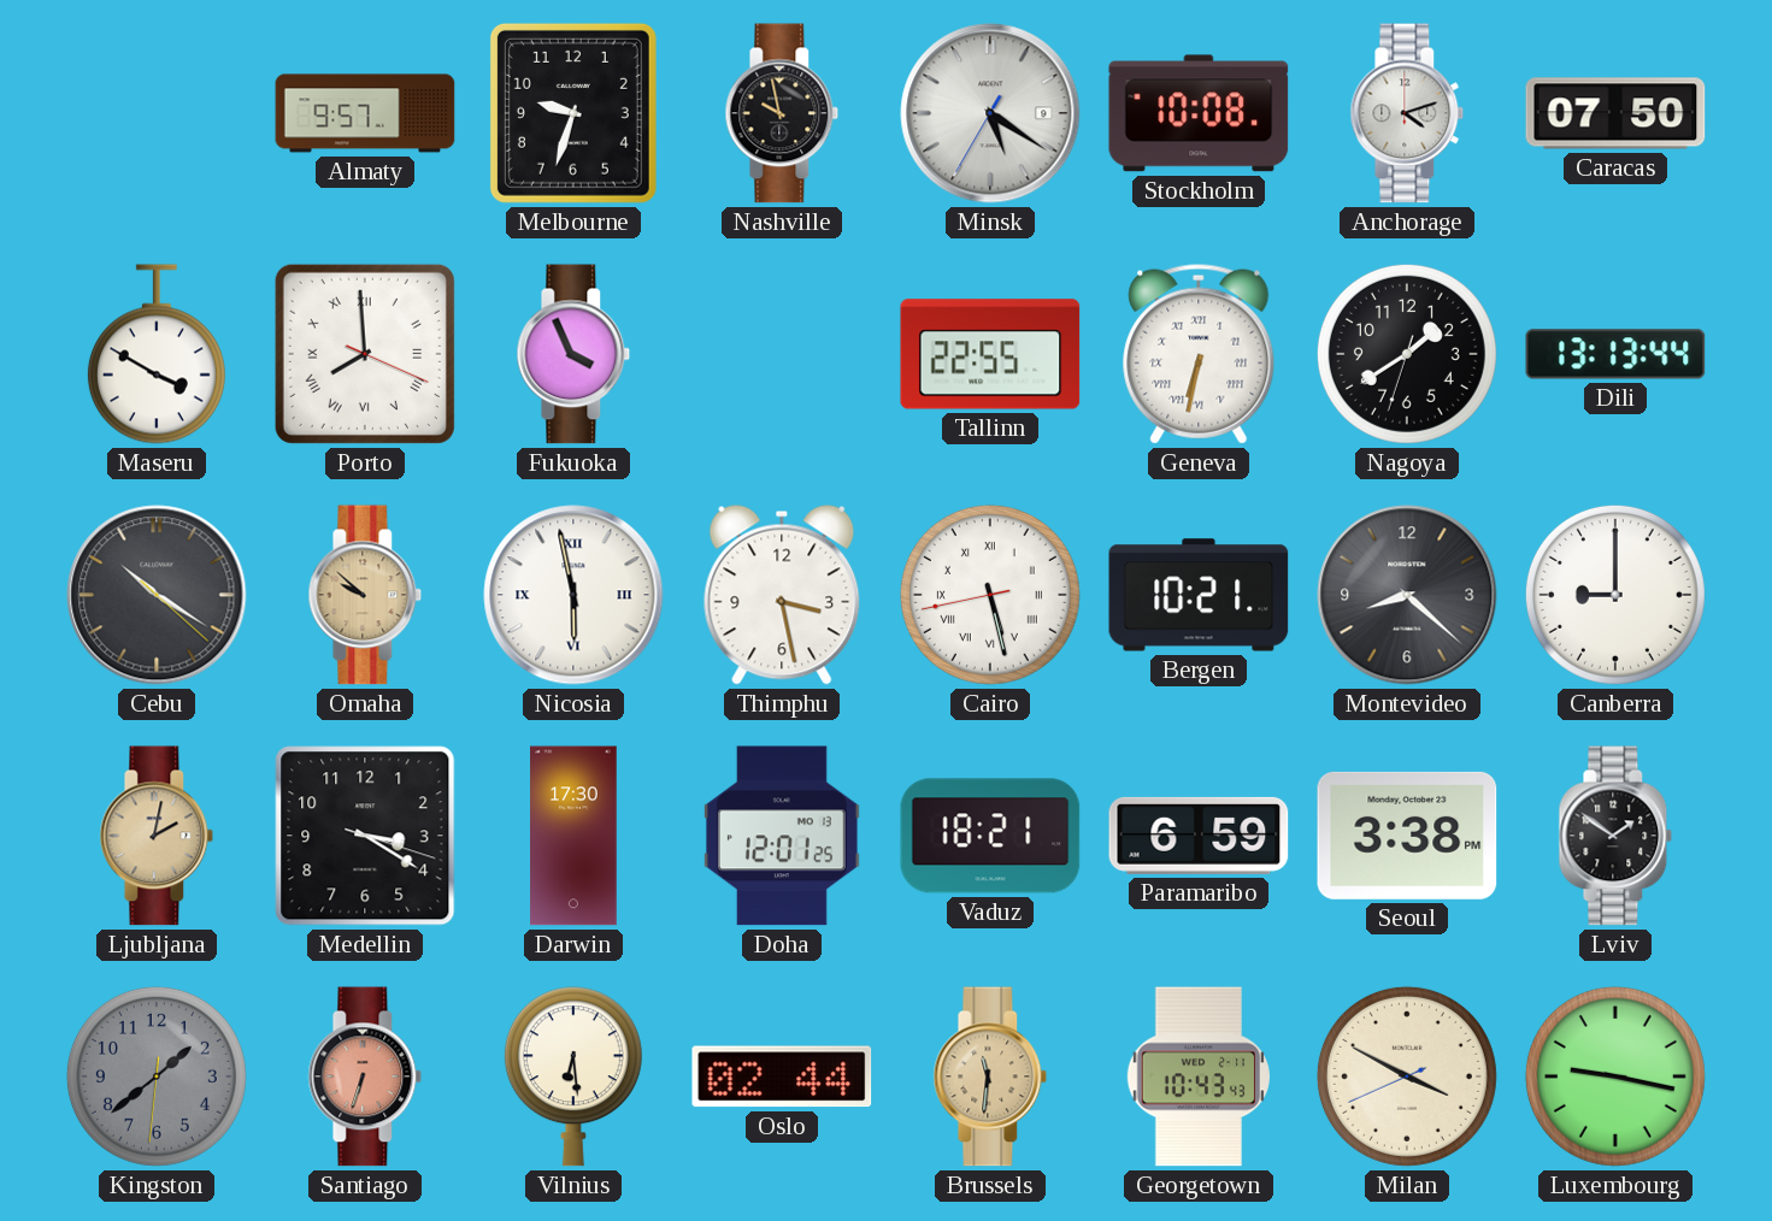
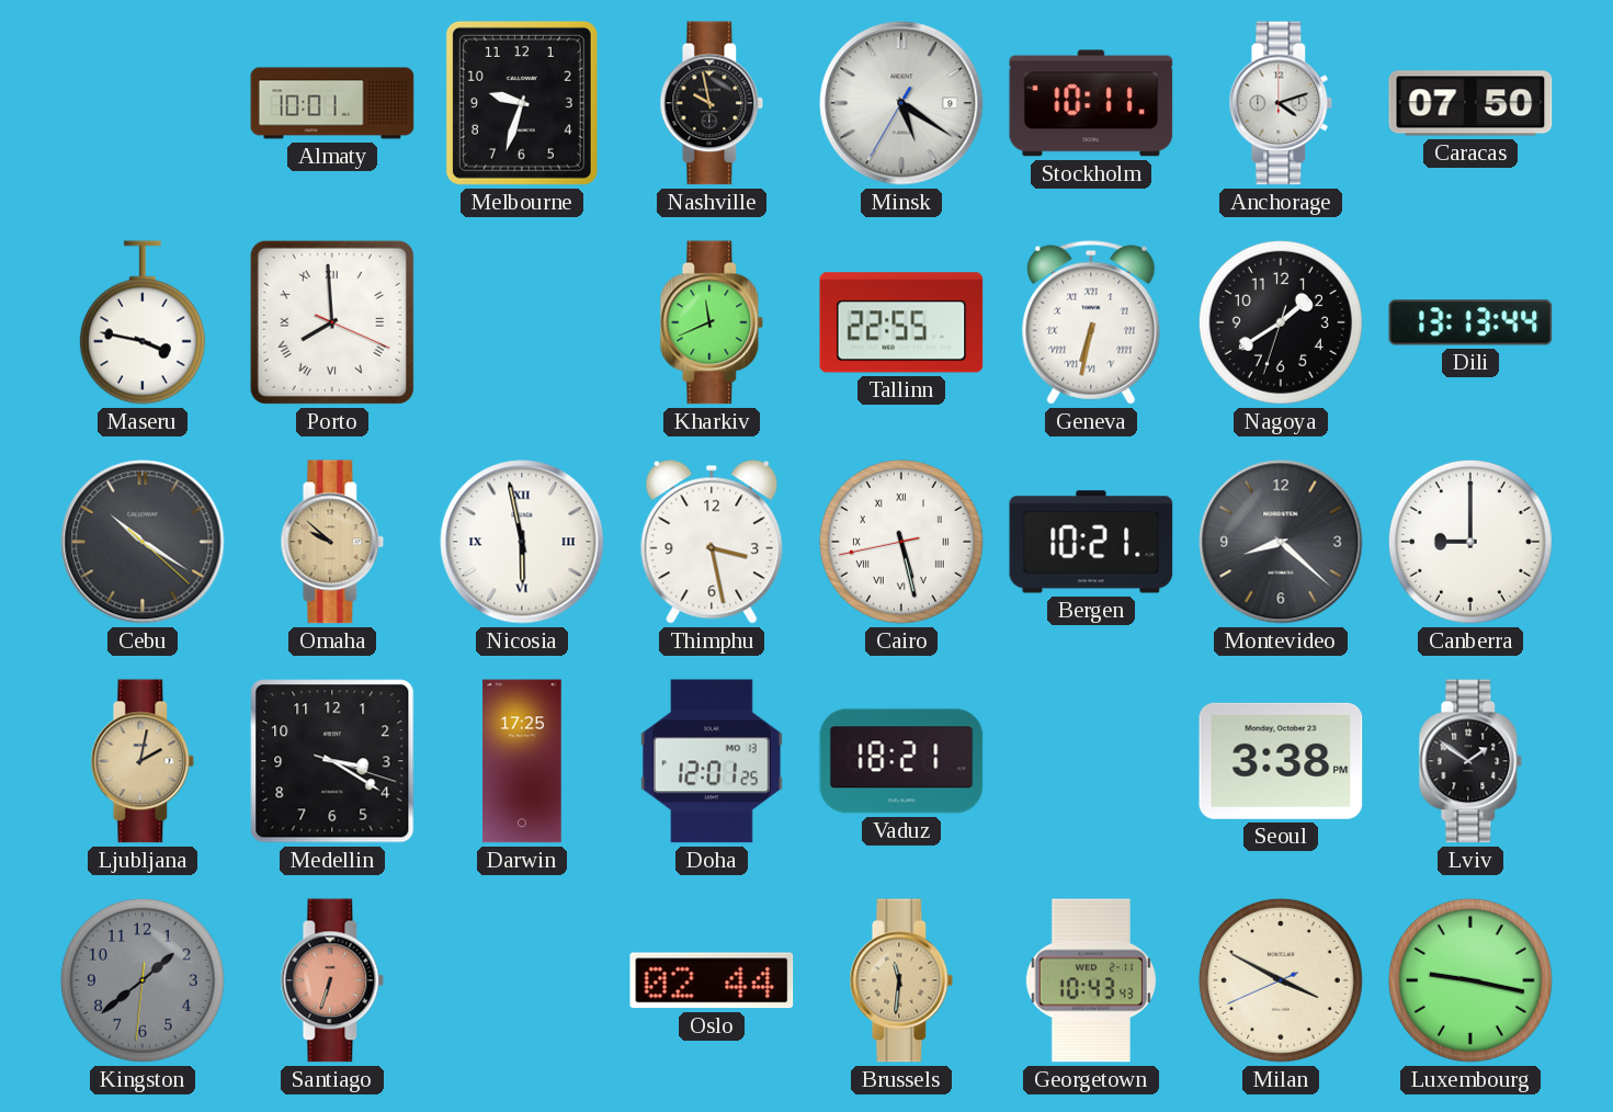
Almaty: 9:57 -> 10:01
Stockholm: 10:08 -> 10:11
Maseru: 3:50 -> 3:47
Fukuoka: 3:56 -> none
Kharkiv: none -> 11:41
Darwin: 17:30 -> 17:25
Paramaribo: 6:59 -> none
Vilnius: 6:29 -> none
